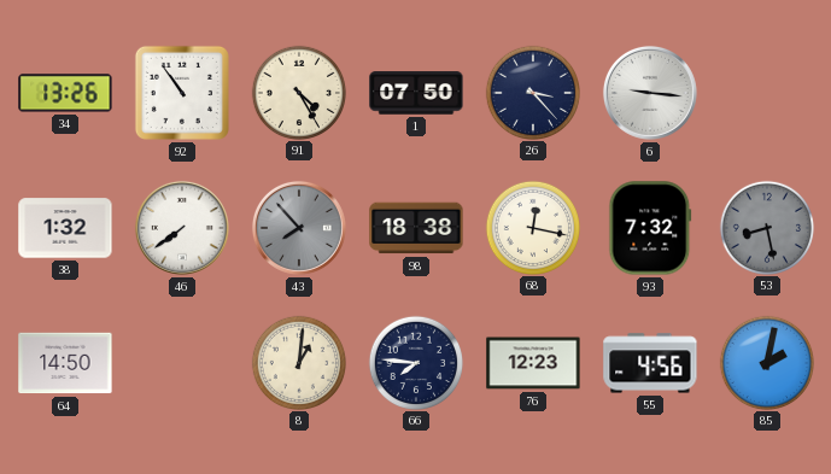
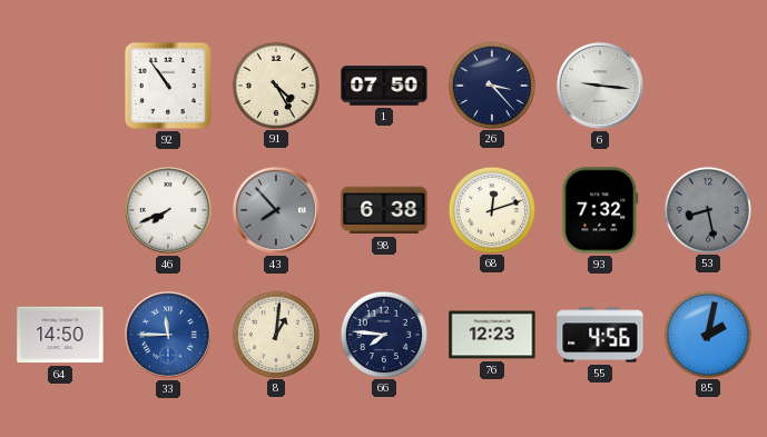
34: 13:26 -> none
38: 1:32 -> none
46: 7:39 -> 7:41
98: 18:38 -> 6:38
68: 12:17 -> 12:12
33: none -> 11:45
